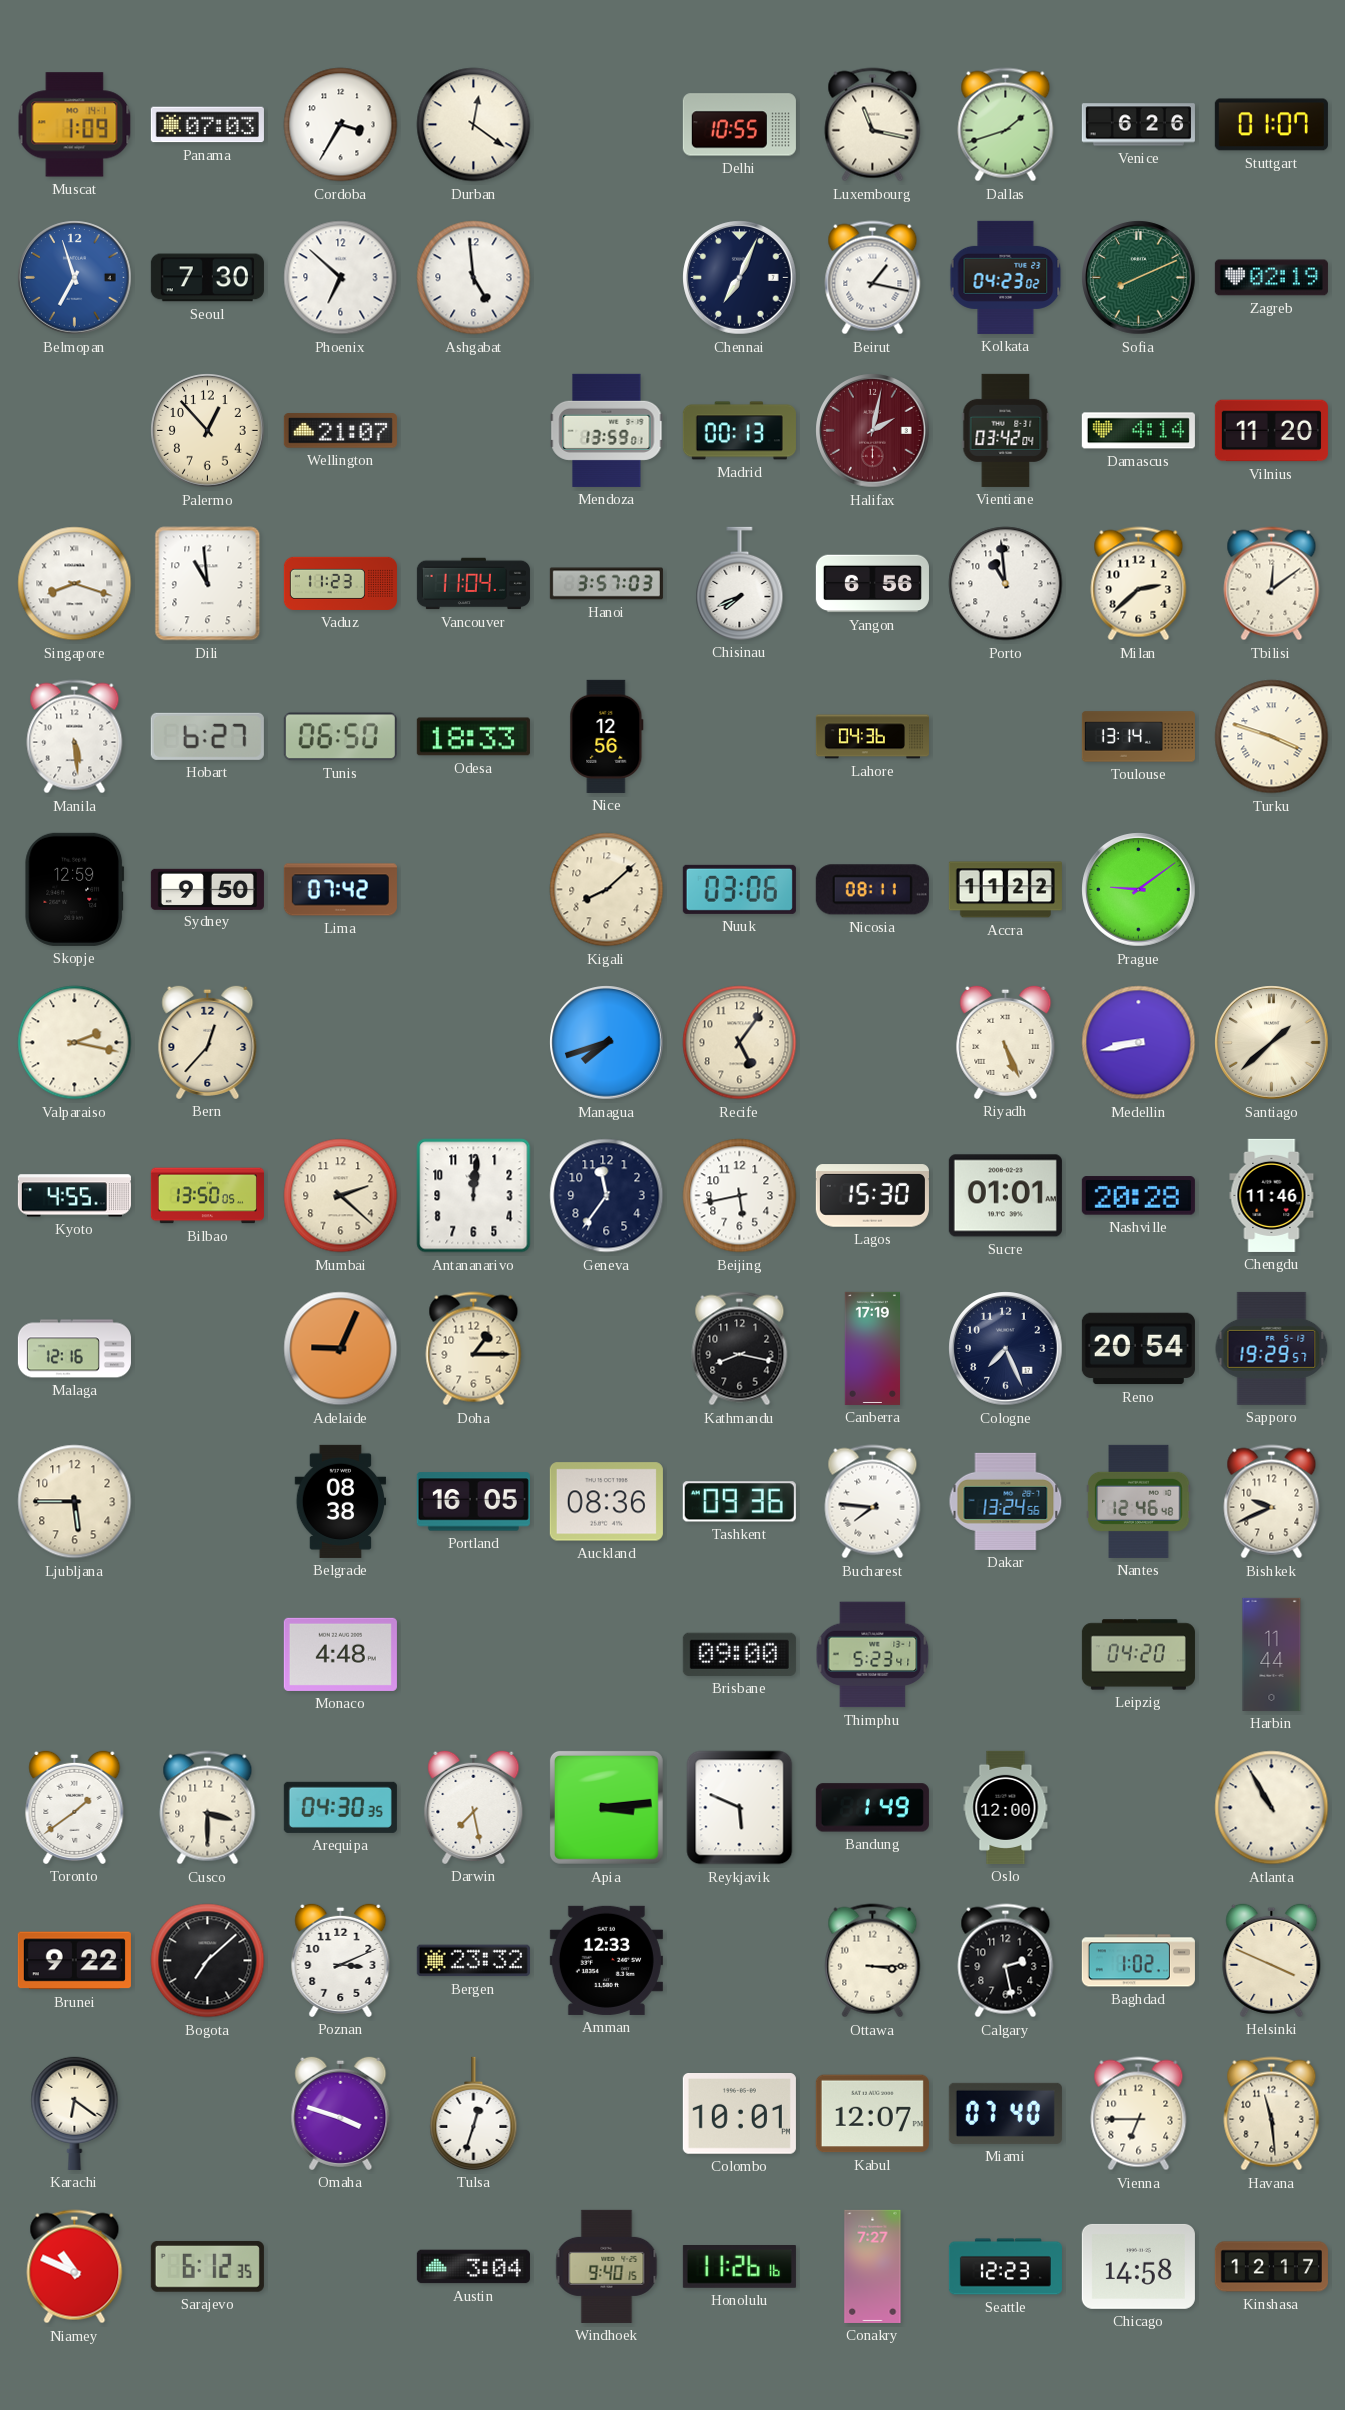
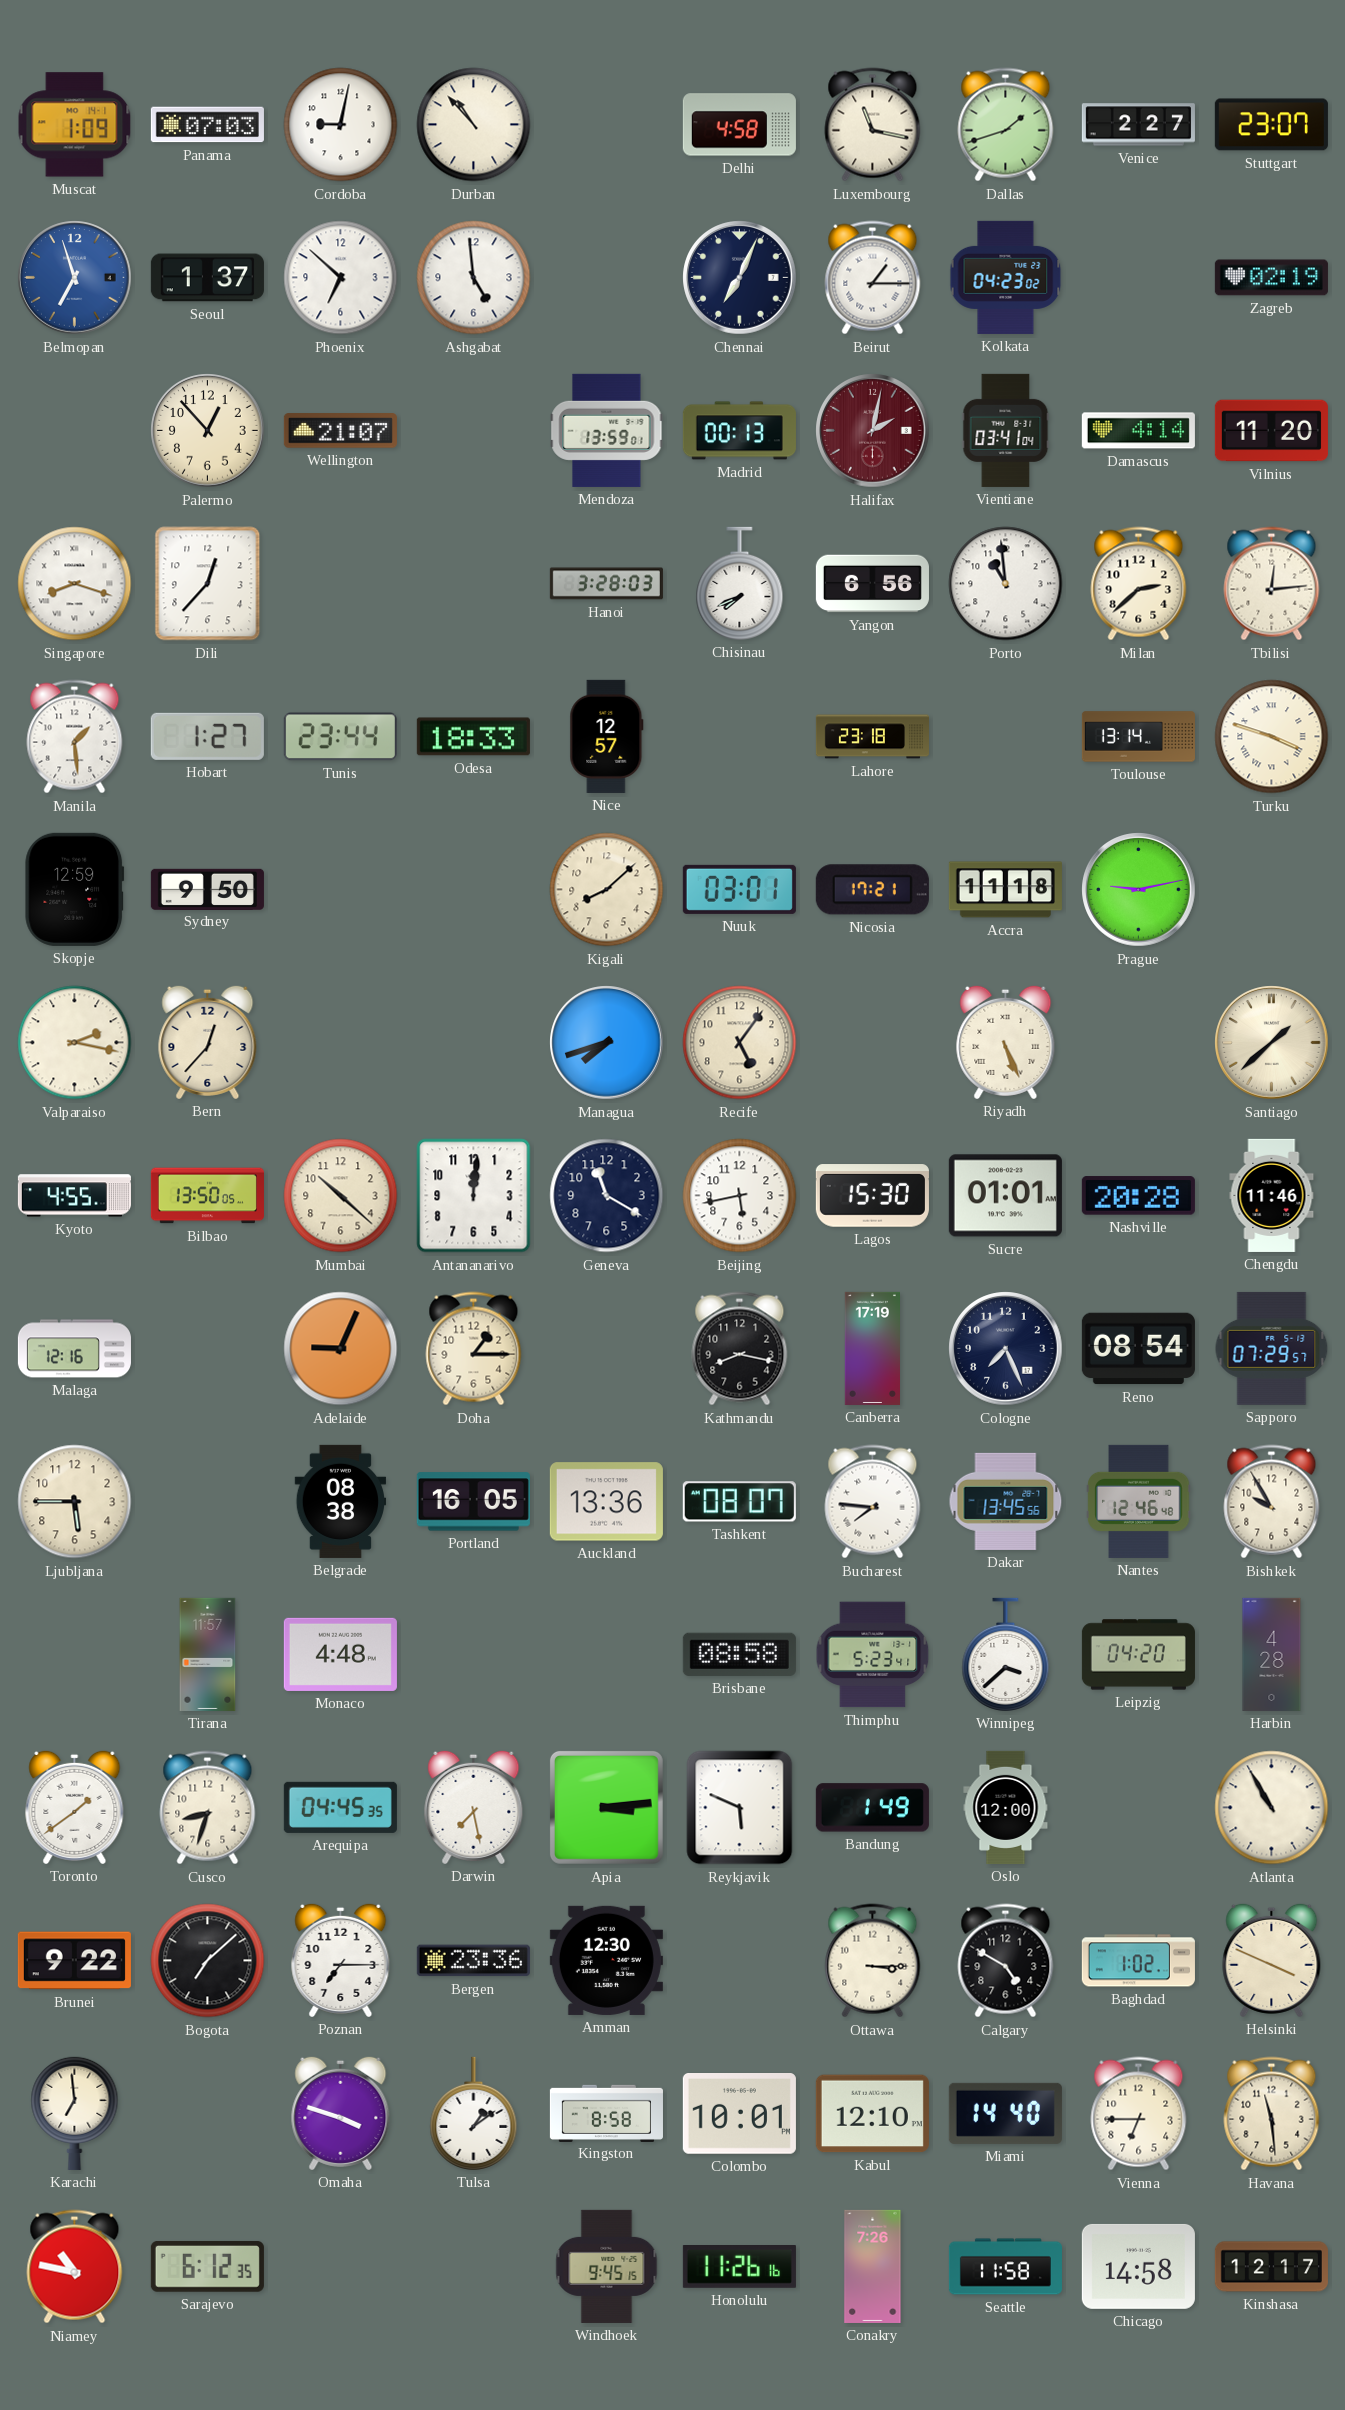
Cordoba: 3:35 -> 9:02
Durban: 12:21 -> 10:53
Delhi: 10:55 -> 4:58
Venice: 6:26 -> 2:27
Stuttgart: 01:07 -> 23:07
Seoul: 7:30 -> 1:37
Beirut: 1:17 -> 1:15
Sofia: 8:11 -> none
Vientiane: 03:42 -> 03:41
Dili: 10:59 -> 12:37
Vaduz: 11:23 -> none
Vancouver: 11:04 -> none
Hanoi: 3:57 -> 3:28
Tbilisi: 12:09 -> 12:14
Manila: 5:29 -> 1:29
Hobart: 6:27 -> 1:27
Tunis: 06:50 -> 23:44
Nice: 12:56 -> 12:57
Lahore: 04:36 -> 23:18
Lima: 07:42 -> none
Nuuk: 03:06 -> 03:01
Nicosia: 08:11 -> 17:21
Accra: 11:22 -> 11:18
Prague: 9:09 -> 9:13
Medellin: 8:43 -> none
Mumbai: 2:22 -> 10:22
Geneva: 11:36 -> 11:20
Reno: 20:54 -> 08:54
Sapporo: 19:29 -> 07:29
Auckland: 08:36 -> 13:36
Tashkent: 09:36 -> 08:07
Dakar: 13:24 -> 13:45
Bishkek: 9:41 -> 9:55
Tirana: none -> 11:57
Brisbane: 09:00 -> 08:58
Winnipeg: none -> 3:38
Harbin: 11:44 -> 4:28
Cusco: 3:30 -> 8:33
Arequipa: 04:30 -> 04:45
Poznan: 3:11 -> 7:15
Bergen: 23:32 -> 23:36
Amman: 12:33 -> 12:30
Calgary: 2:28 -> 4:50
Karachi: 6:21 -> 6:59
Tulsa: 12:33 -> 1:09
Kingston: none -> 8:58
Kabul: 12:07 -> 12:10
Miami: 07:40 -> 14:40
Niamey: 10:49 -> 10:47
Austin: 3:04 -> none
Windhoek: 9:40 -> 9:45
Conakry: 7:27 -> 7:26
Seattle: 12:23 -> 11:58
